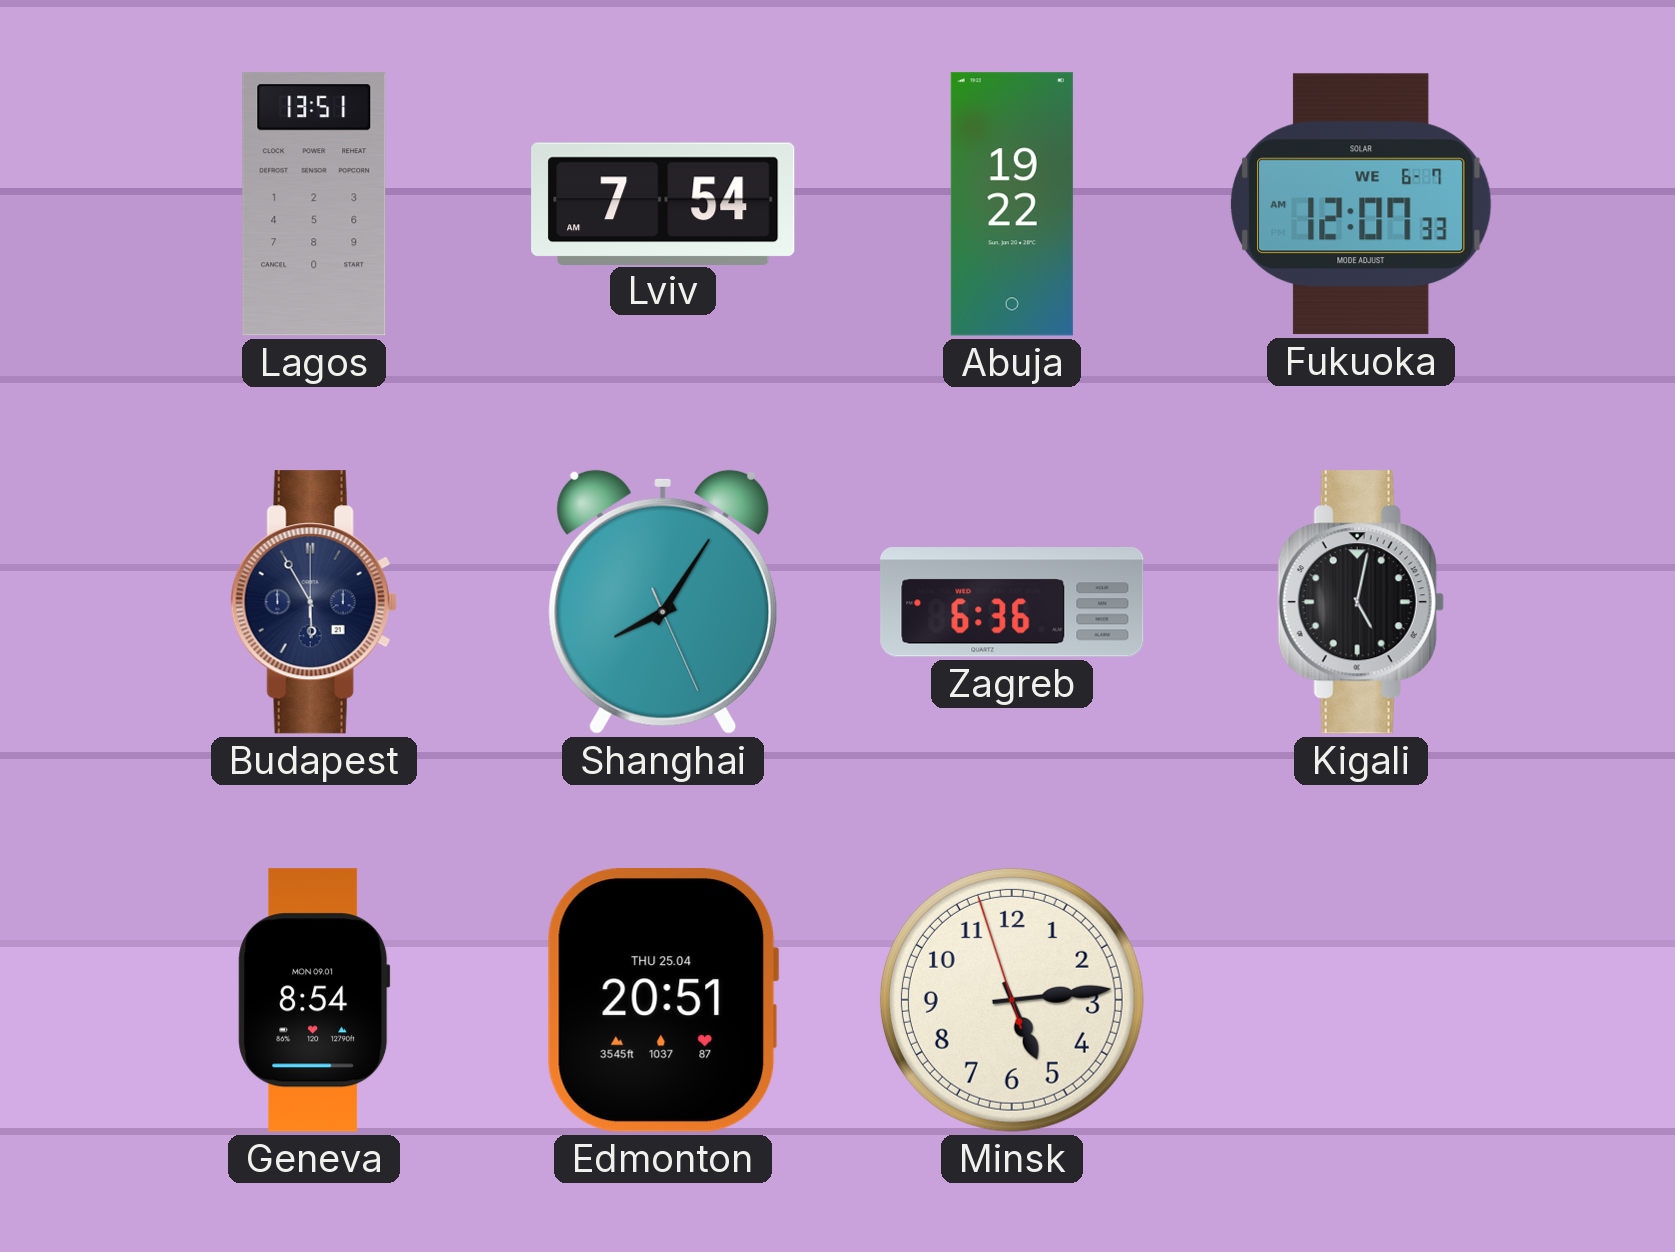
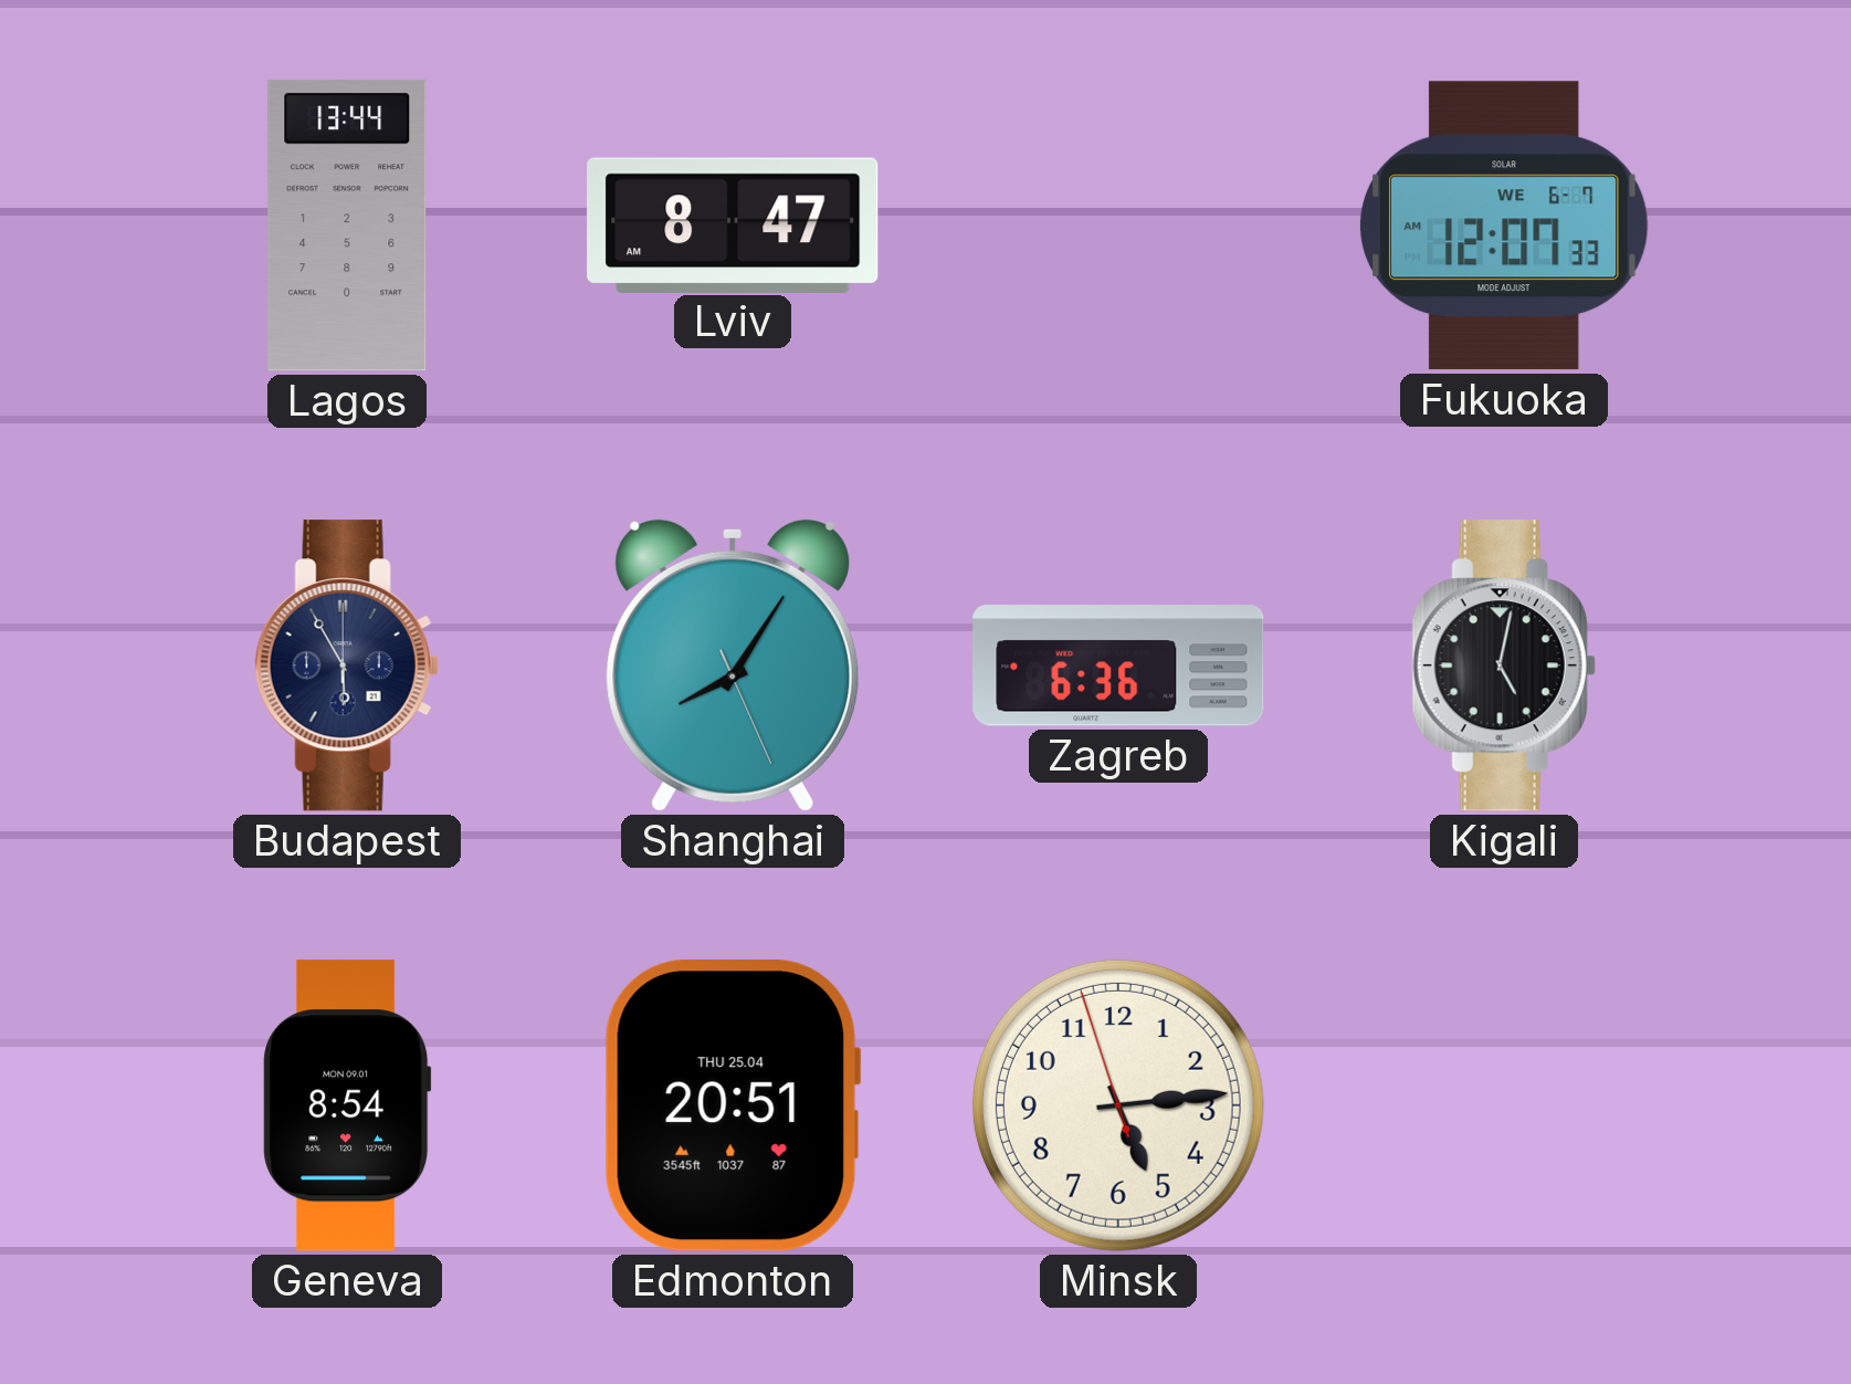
Lagos: 13:51 -> 13:44
Lviv: 7:54 -> 8:47
Abuja: 19:22 -> none
